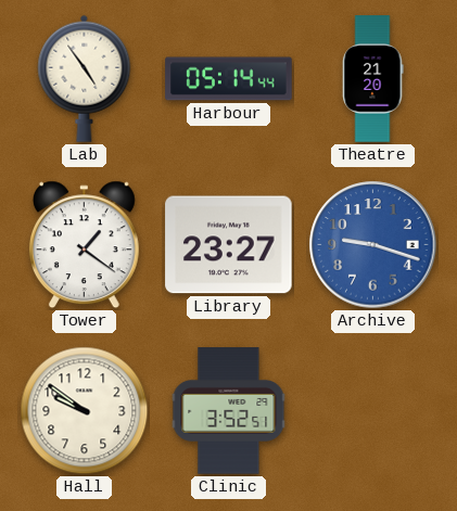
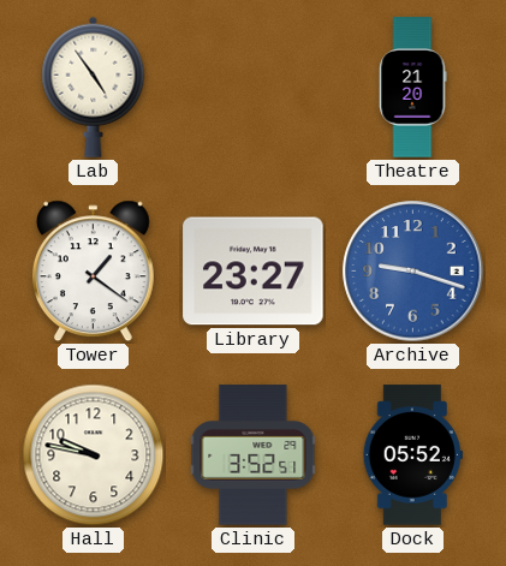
Harbour: 05:14 -> none
Hall: 9:51 -> 9:47
Dock: none -> 05:52
